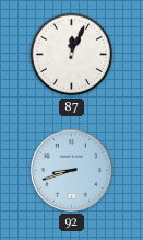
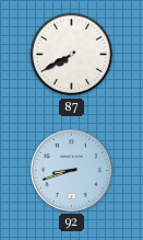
87: 12:04 -> 7:40
